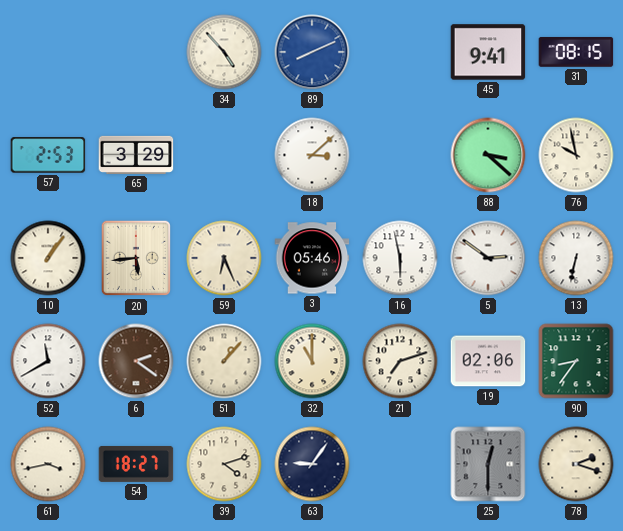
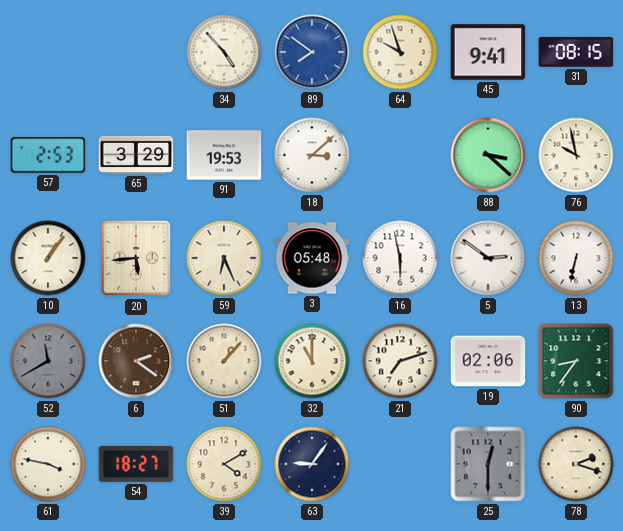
89: 8:11 -> 7:51
64: none -> 9:57
91: none -> 19:53
3: 05:46 -> 05:48
52 dial: white -> grey
61: 3:43 -> 3:47
39: 4:12 -> 4:10
